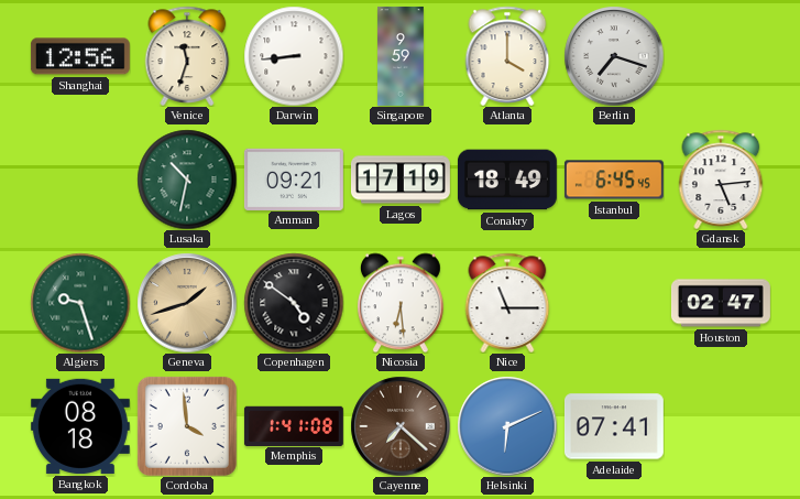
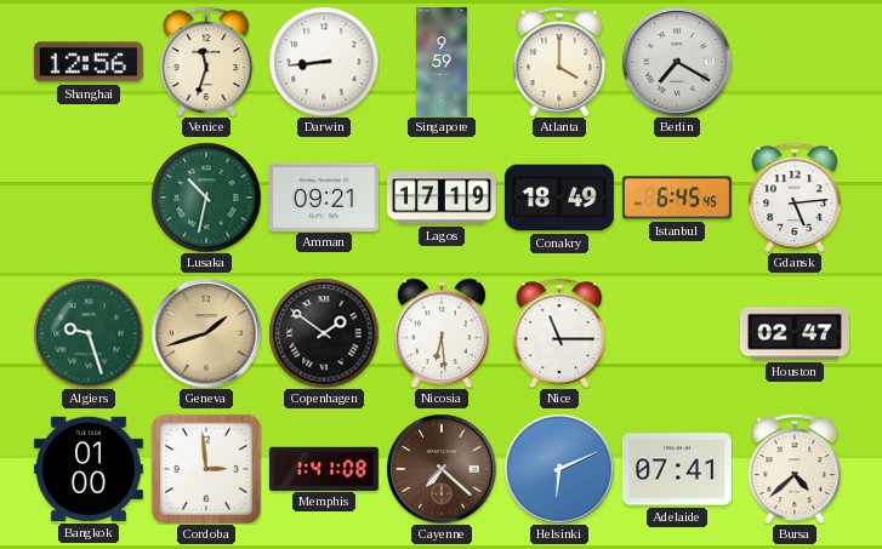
Berlin: 7:18 -> 7:20
Copenhagen: 4:51 -> 1:51
Bangkok: 08:18 -> 01:00
Cordoba: 3:59 -> 2:59
Bursa: none -> 4:38
